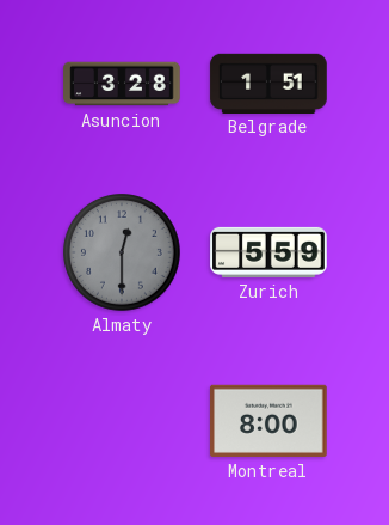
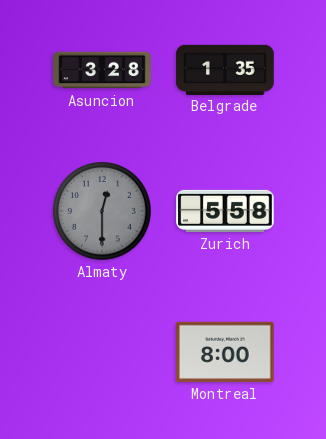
Belgrade: 1:51 -> 1:35
Zurich: 5:59 -> 5:58
